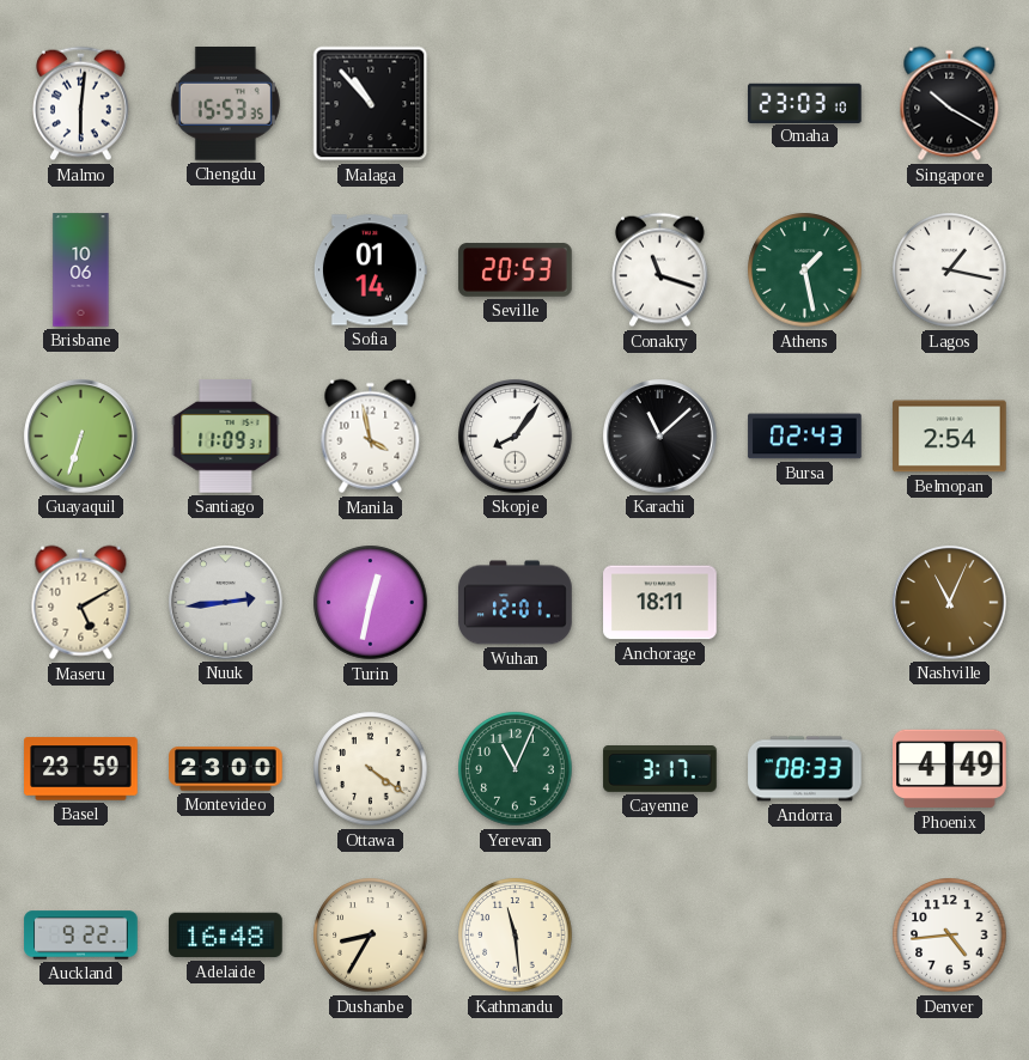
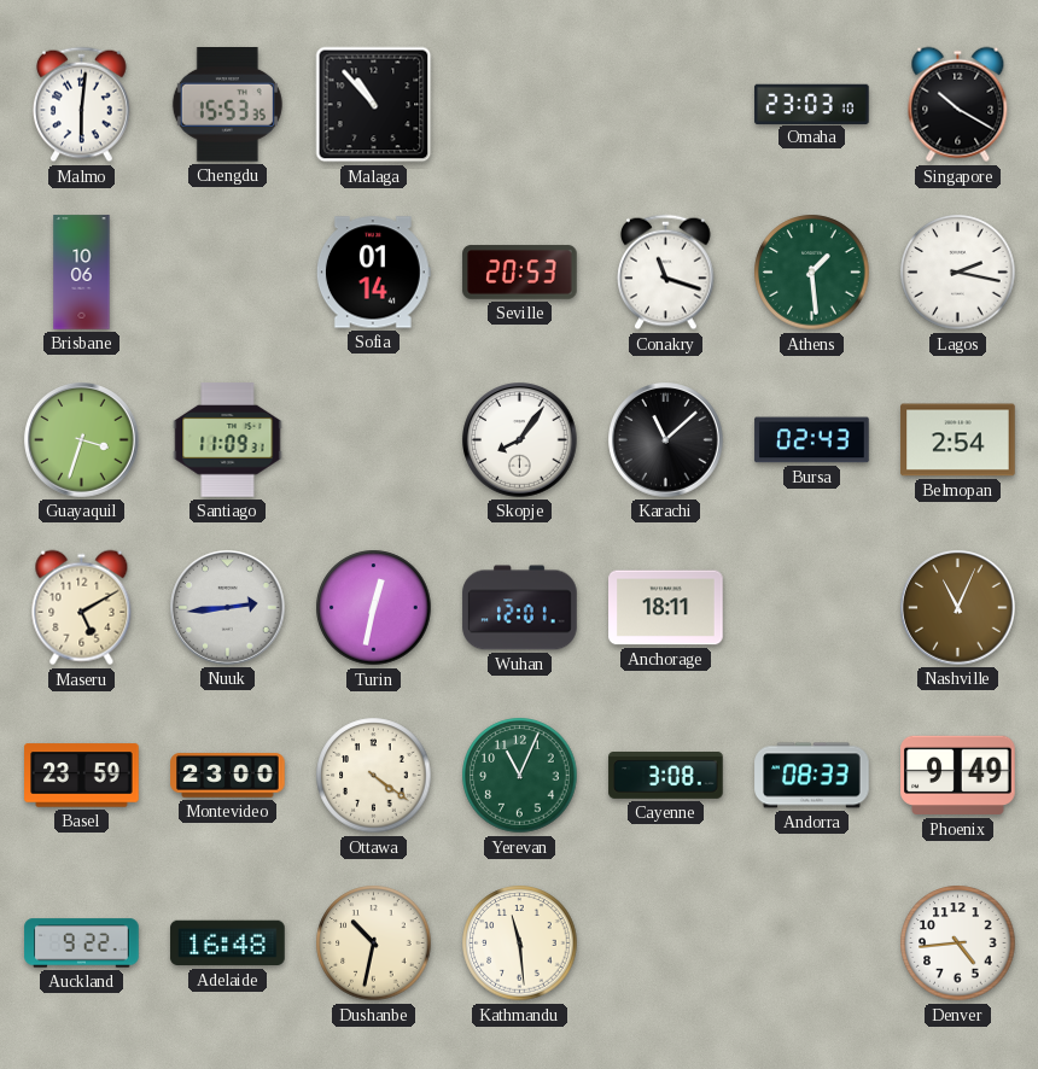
Athens: 1:28 -> 1:29
Lagos: 1:17 -> 2:17
Guayaquil: 6:33 -> 3:33
Manila: 3:58 -> none
Cayenne: 3:17 -> 3:08
Phoenix: 4:49 -> 9:49
Dushanbe: 8:35 -> 10:32
